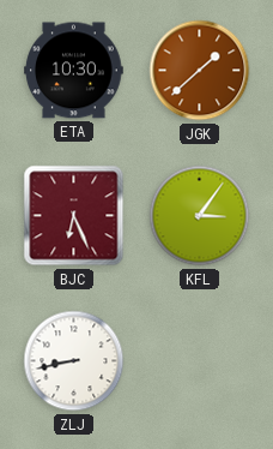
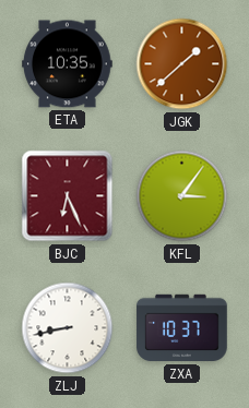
ETA: 10:30 -> 10:35
ZXA: none -> 10:37
